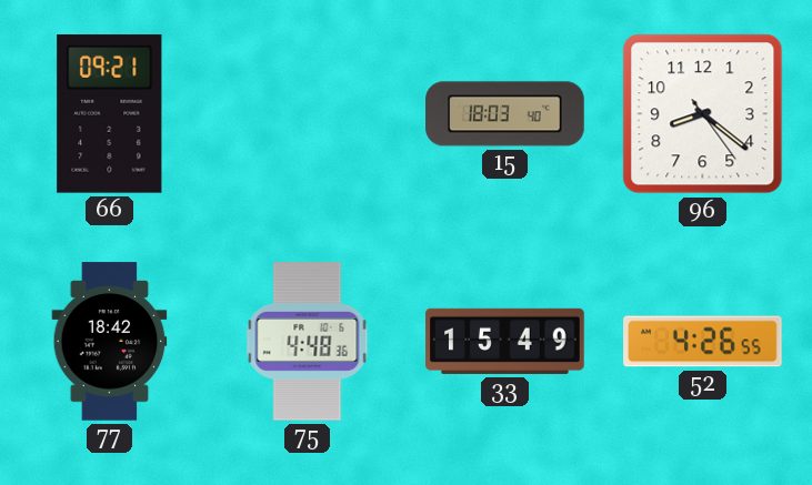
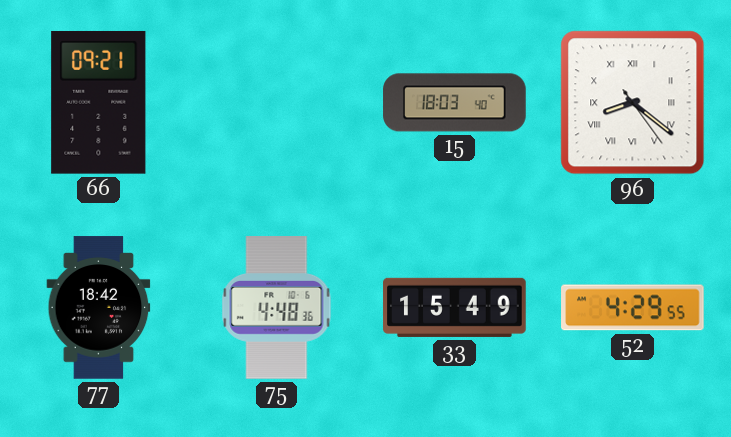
96 numerals: Arabic -> Roman
52: 4:26 -> 4:29
